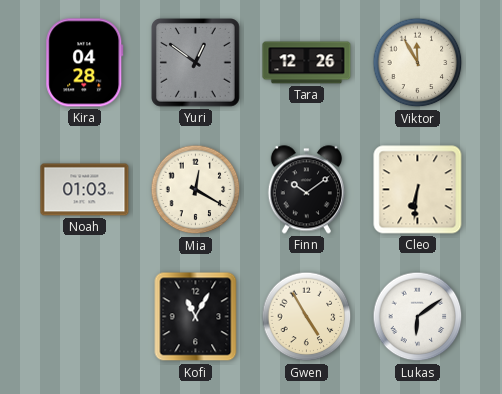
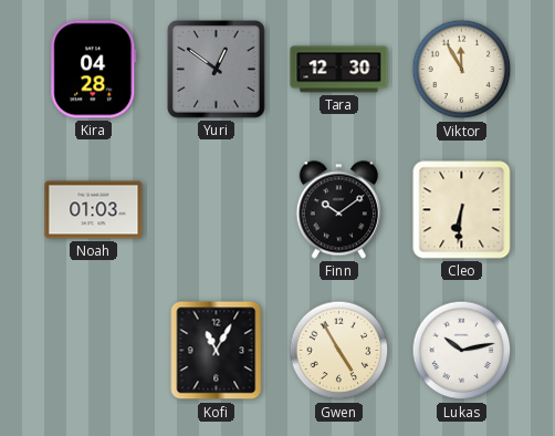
Tara: 12:26 -> 12:30
Mia: 12:20 -> none
Lukas: 6:09 -> 10:13
